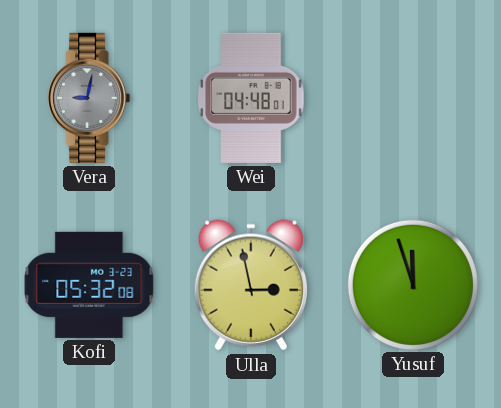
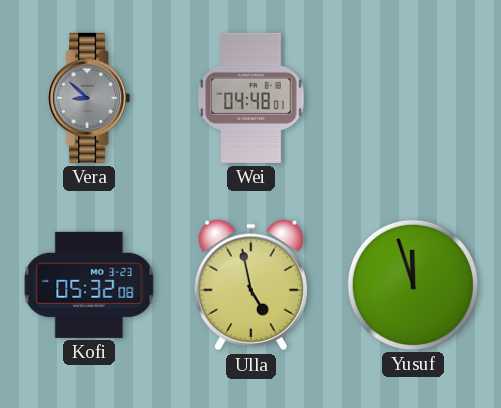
Vera: 9:02 -> 8:52
Ulla: 2:58 -> 4:58
